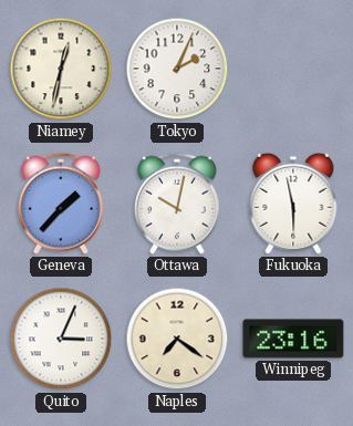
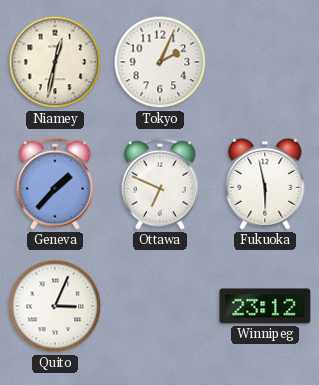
Ottawa: 10:02 -> 6:49
Naples: 7:21 -> none
Winnipeg: 23:16 -> 23:12
